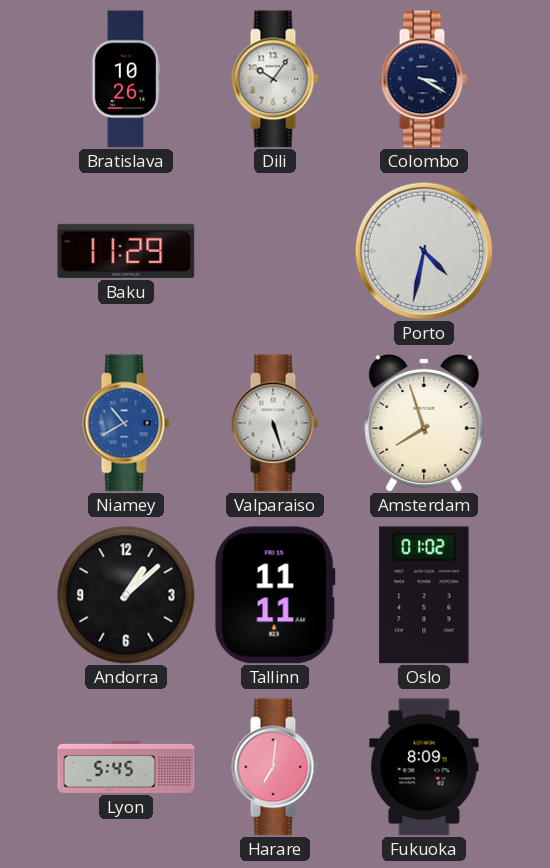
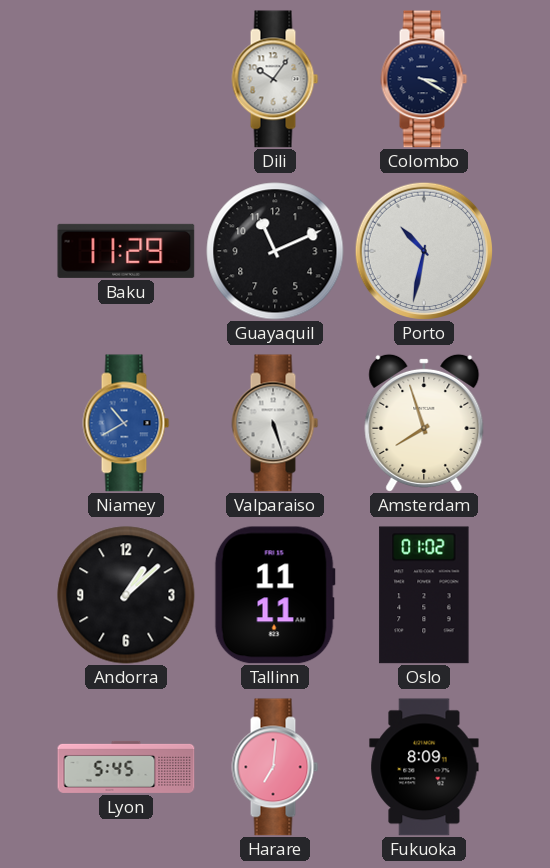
Bratislava: 10:26 -> none
Guayaquil: none -> 11:11
Porto: 4:32 -> 10:32
